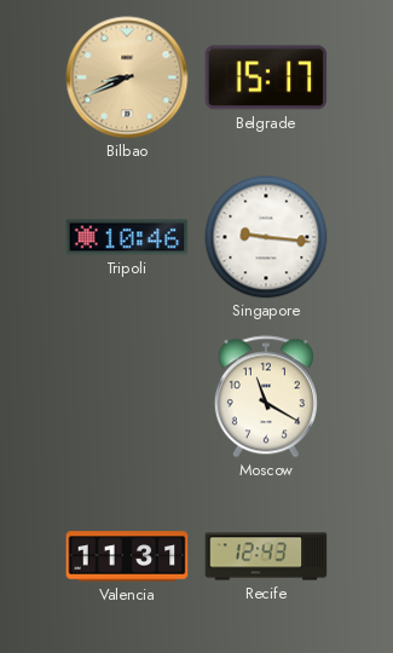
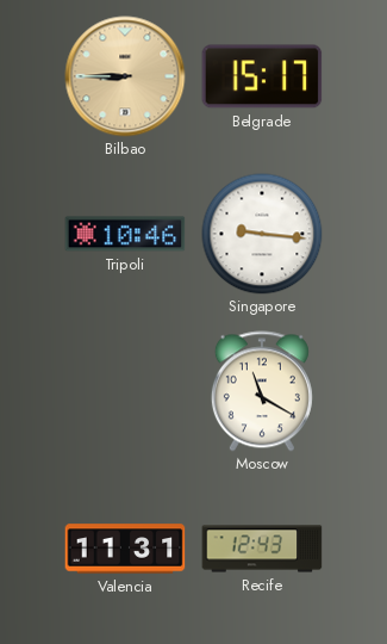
Bilbao: 8:41 -> 8:45
